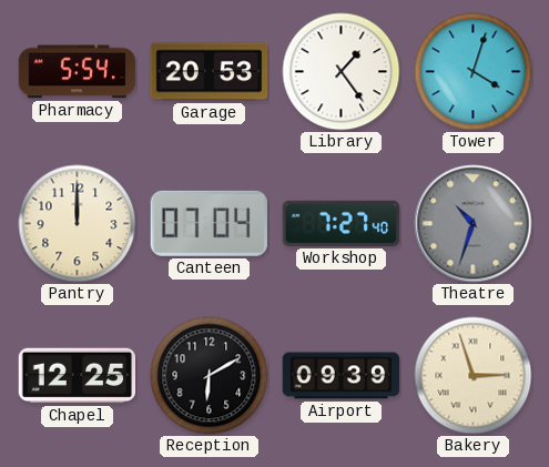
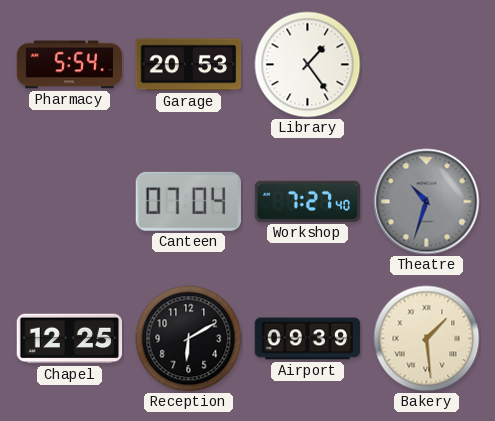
Tower: 4:03 -> none
Pantry: 12:00 -> none
Bakery: 2:57 -> 1:29
